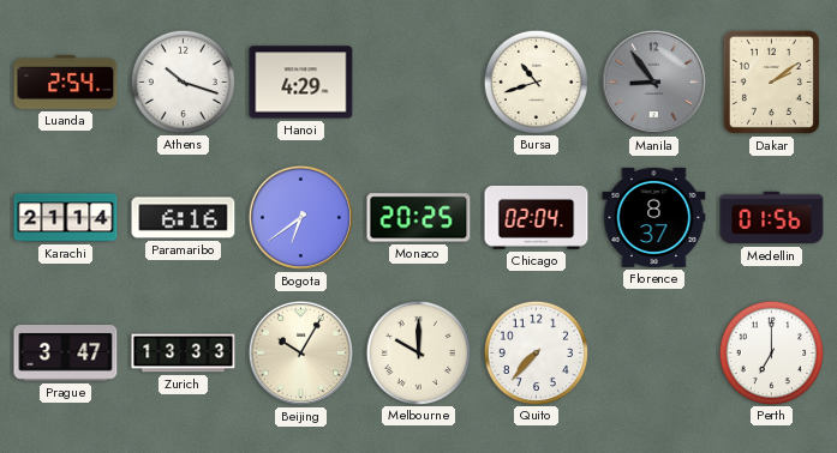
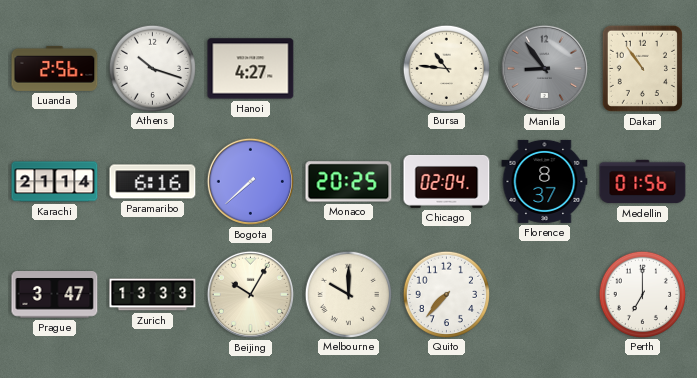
Luanda: 2:54 -> 2:56
Hanoi: 4:29 -> 4:27
Bursa: 10:42 -> 10:46
Dakar: 2:09 -> 10:54
Bogota: 6:39 -> 7:38
